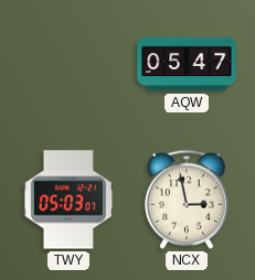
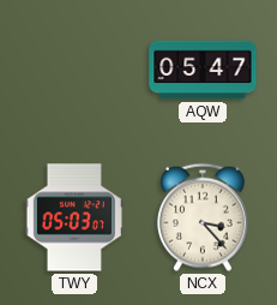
NCX: 2:58 -> 3:23
